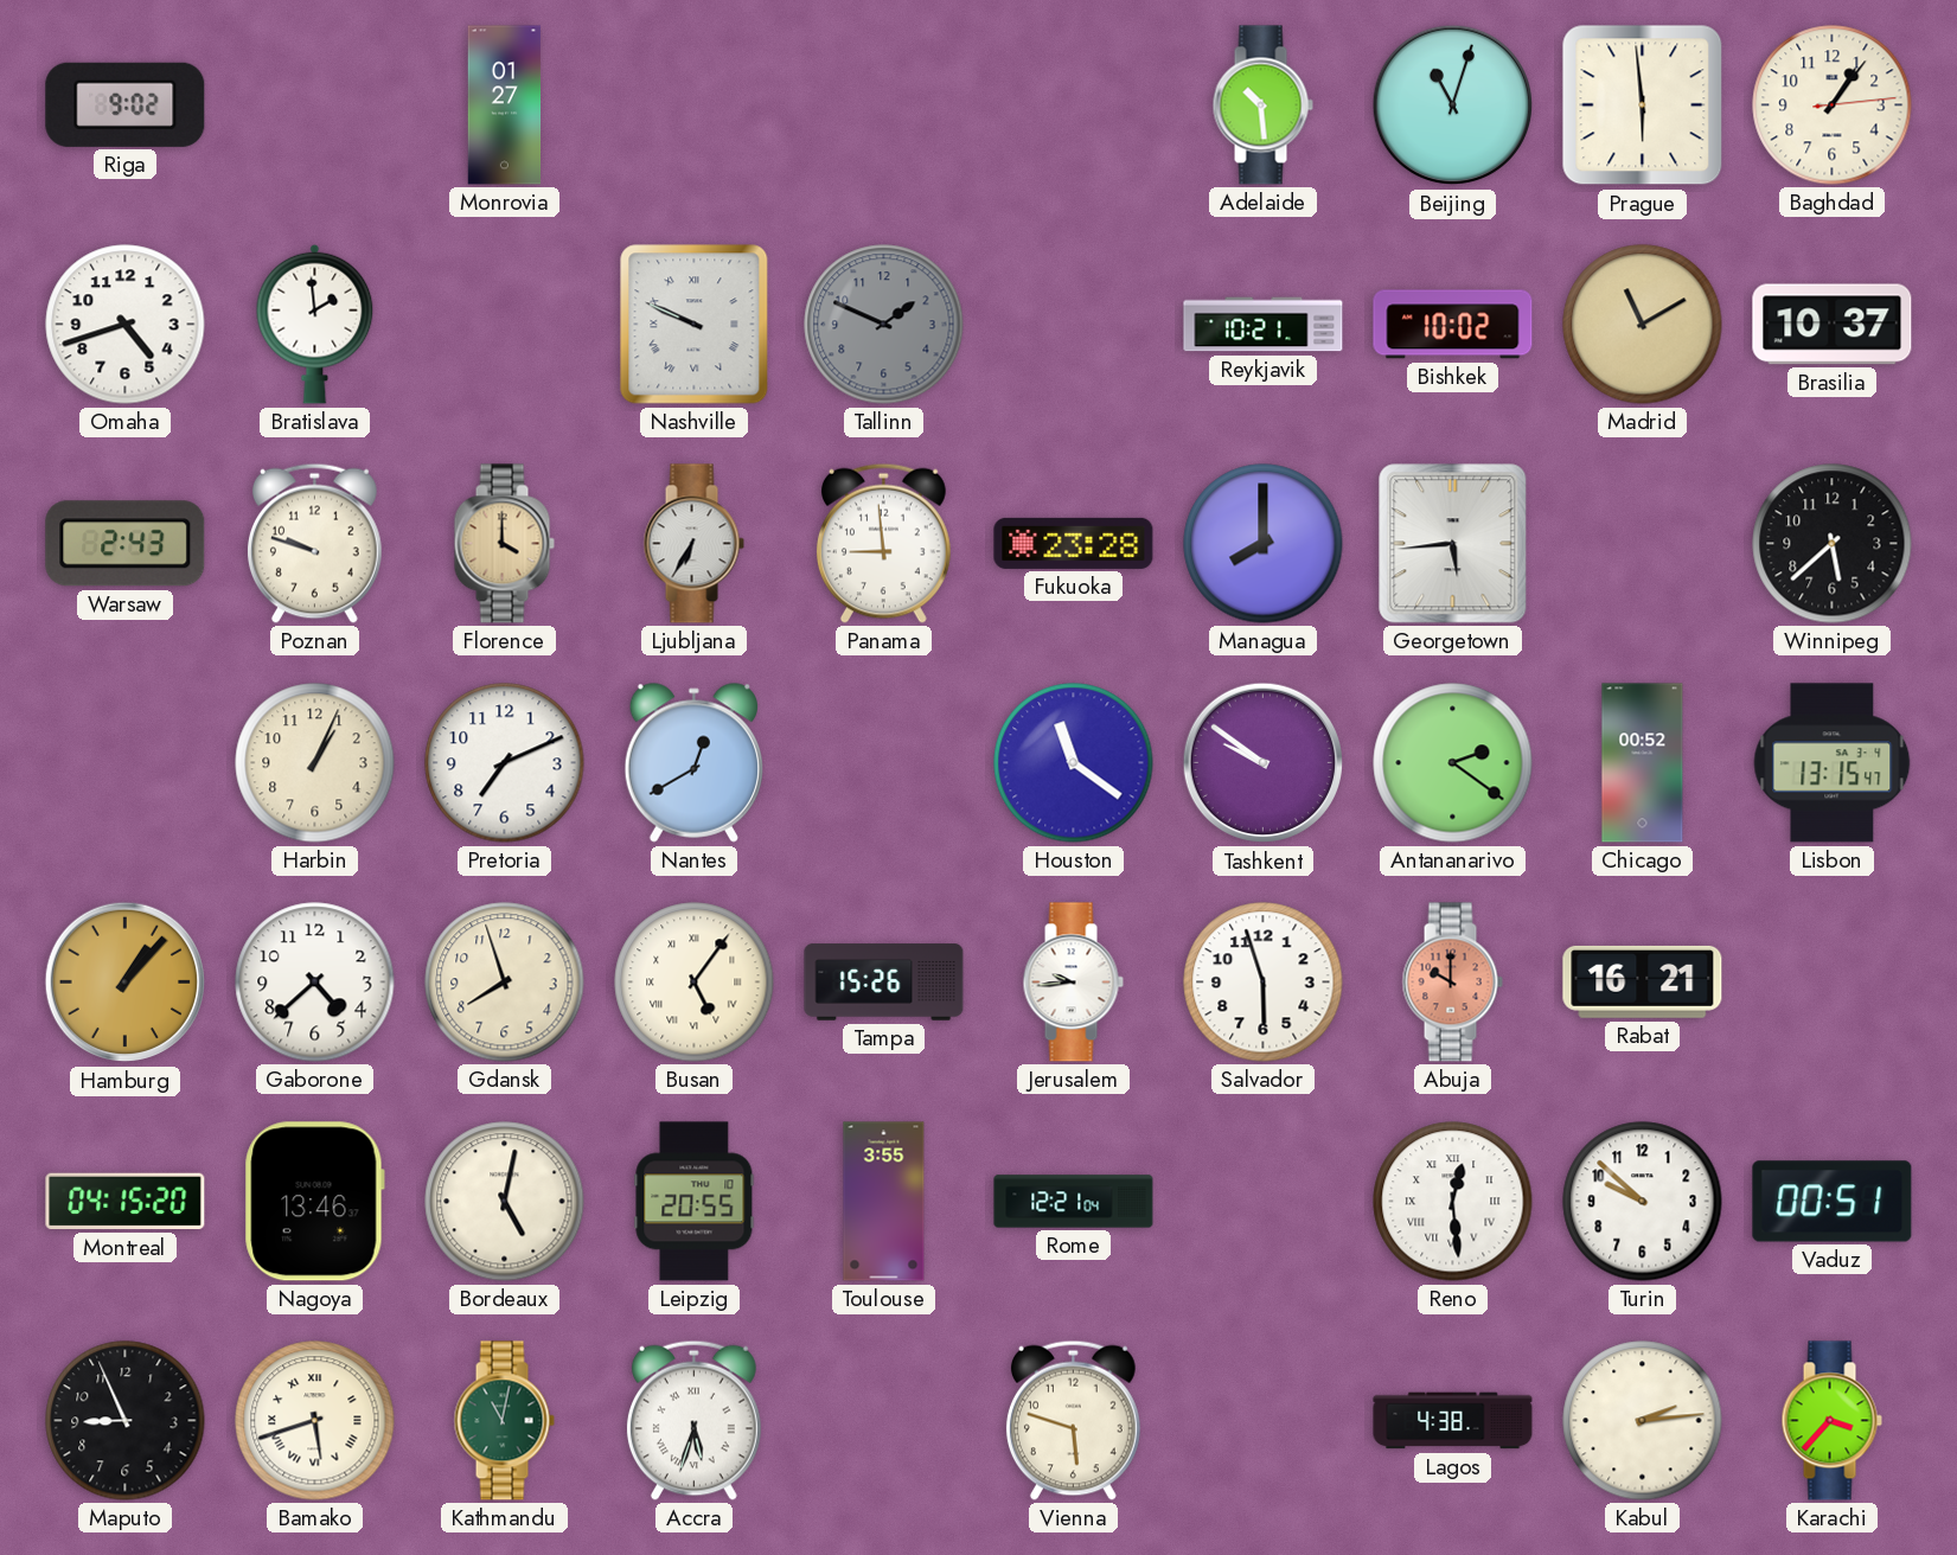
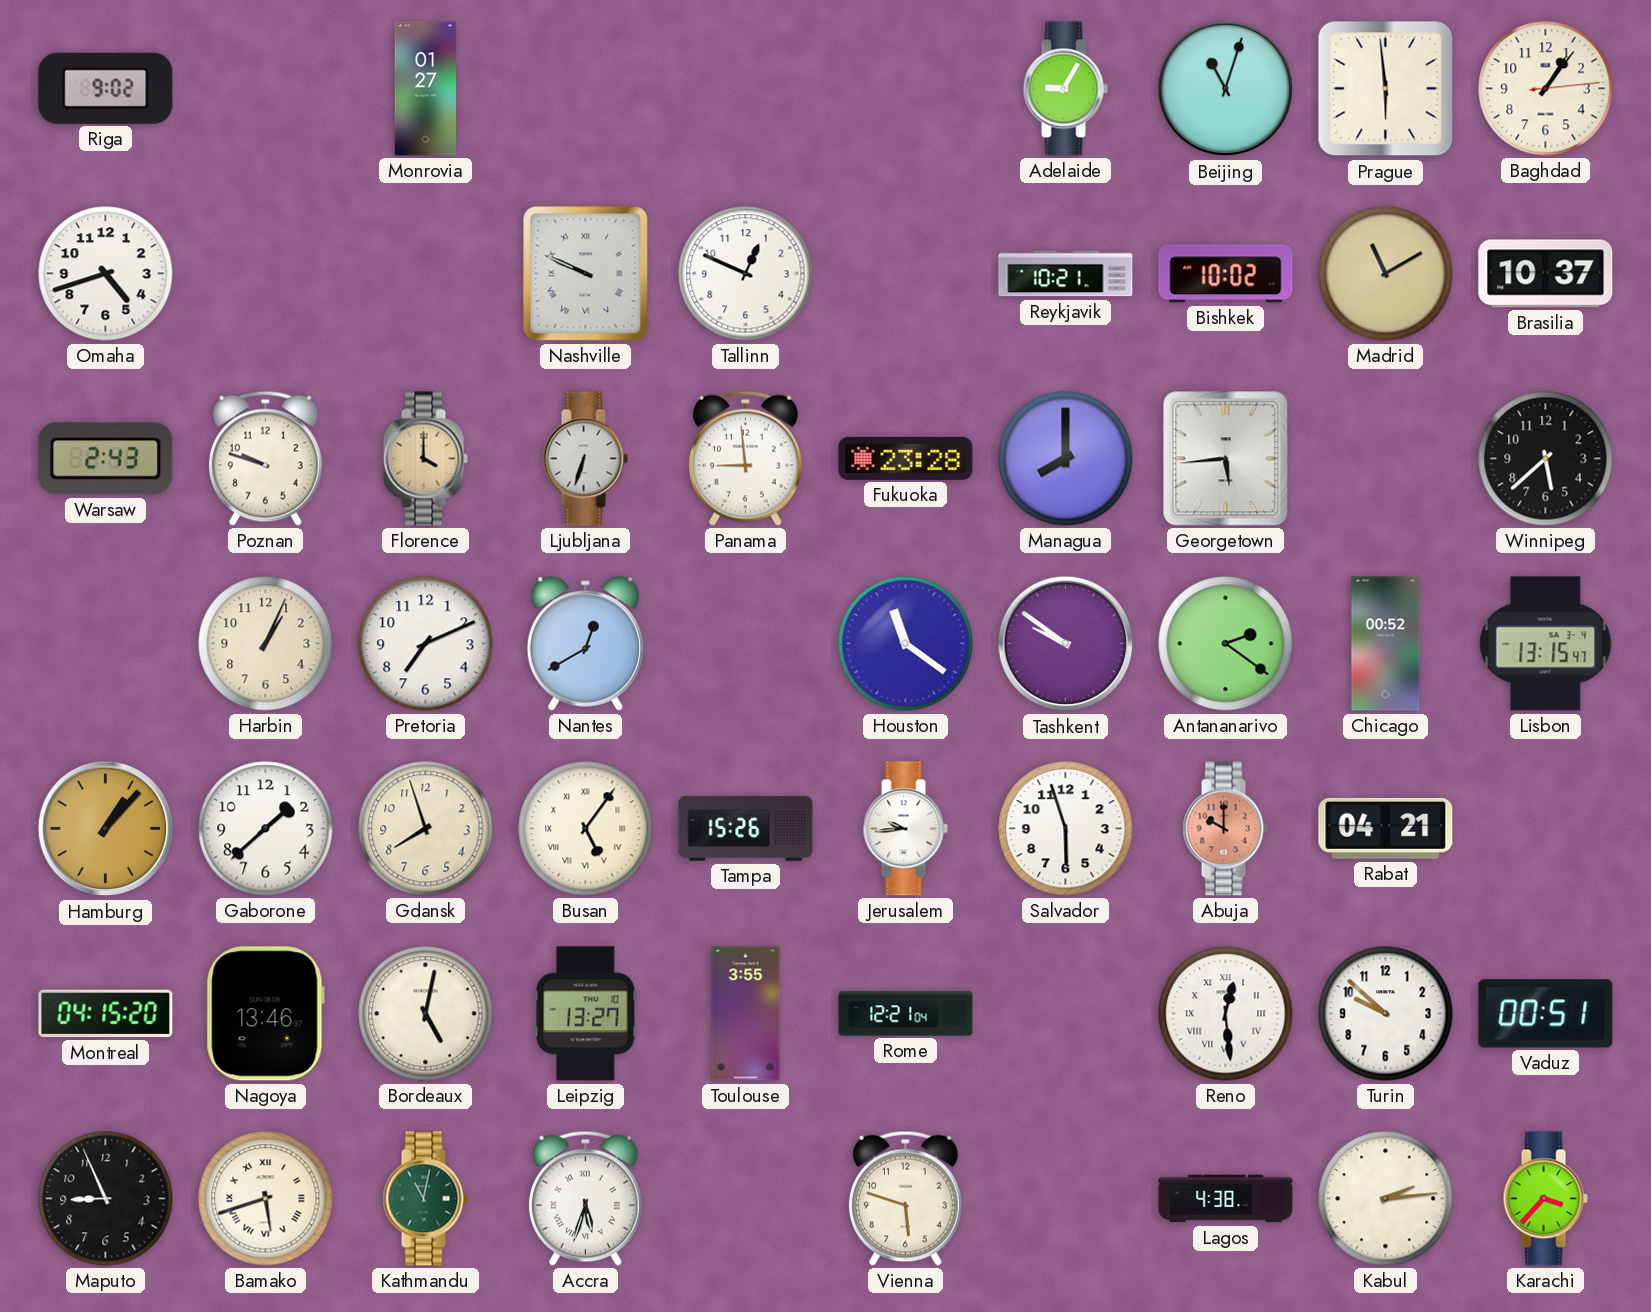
Adelaide: 10:29 -> 9:05
Bratislava: 1:59 -> none
Tallinn: 1:49 -> 12:49
Tallinn dial: grey -> white
Ljubljana: 6:35 -> 6:33
Gaborone: 4:38 -> 1:38
Rabat: 16:21 -> 04:21
Leipzig: 20:55 -> 13:27
